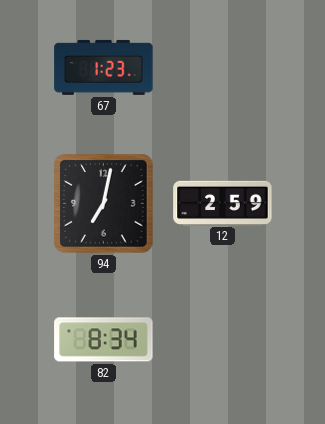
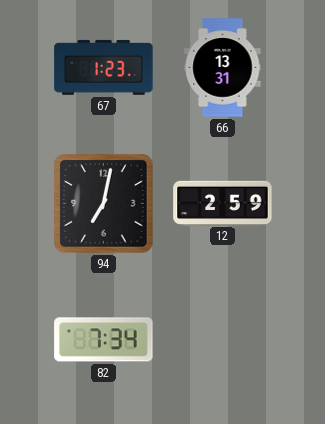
66: none -> 13:31
82: 8:34 -> 7:34
